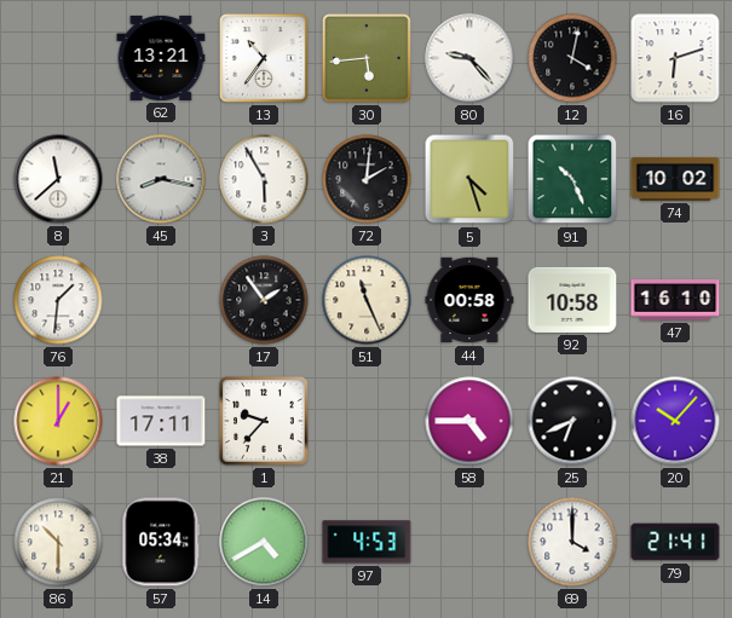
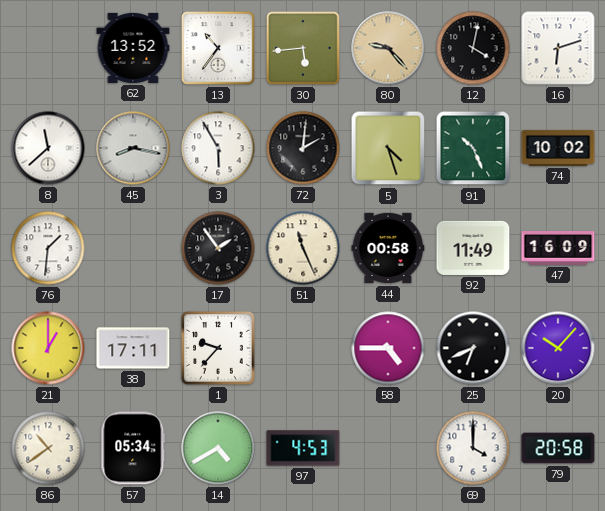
62: 13:21 -> 13:52
80 dial: white -> champagne
92: 10:58 -> 11:49
47: 16:10 -> 16:09
86: 10:30 -> 10:39
79: 21:41 -> 20:58
